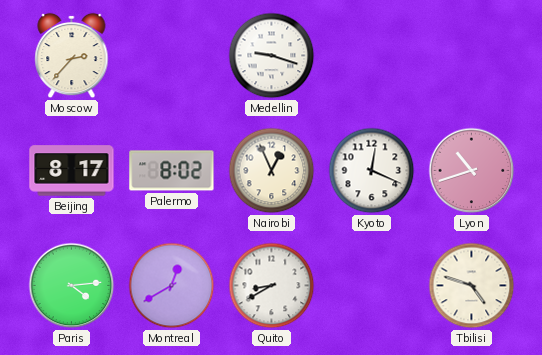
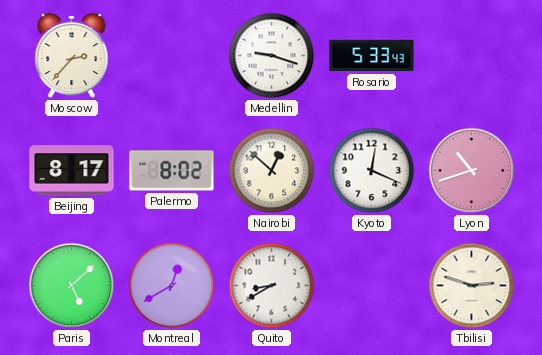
Rosario: none -> 5:33
Nairobi: 12:56 -> 12:52
Paris: 4:14 -> 5:08
Tbilisi: 4:48 -> 2:48
